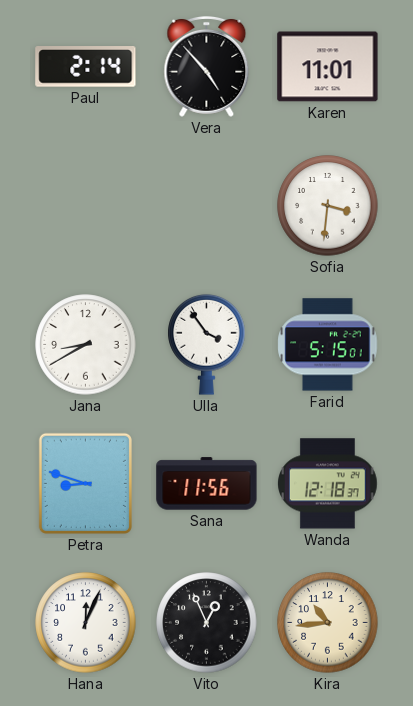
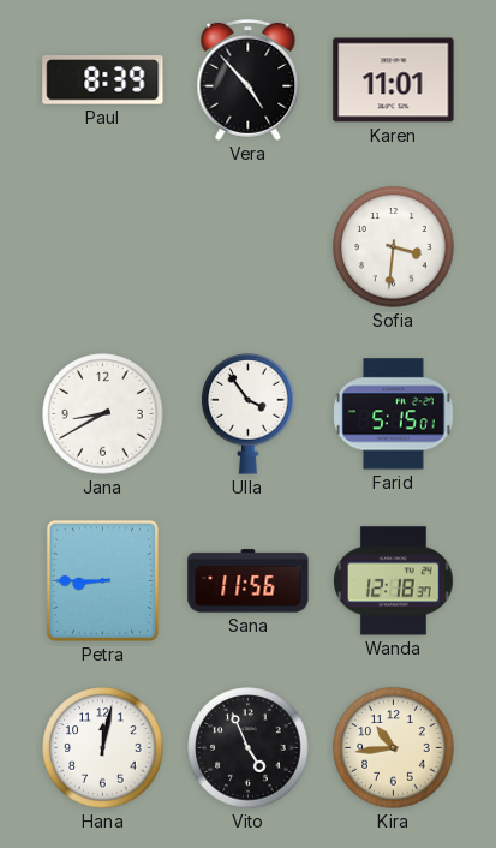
Paul: 2:14 -> 8:39
Petra: 8:48 -> 8:45
Hana: 12:04 -> 12:02
Vito: 12:56 -> 4:56
